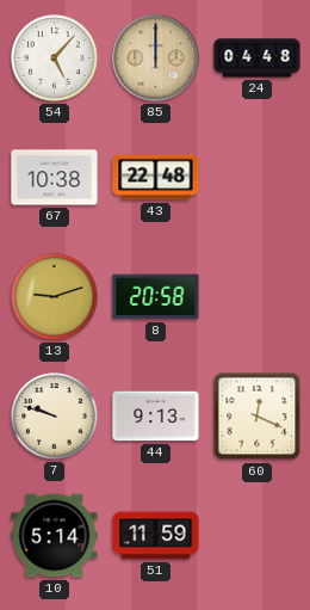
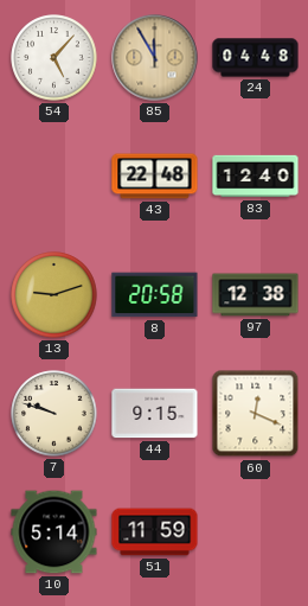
85: 12:00 -> 11:55
67: 10:38 -> none
83: none -> 12:40
97: none -> 12:38
44: 9:13 -> 9:15
